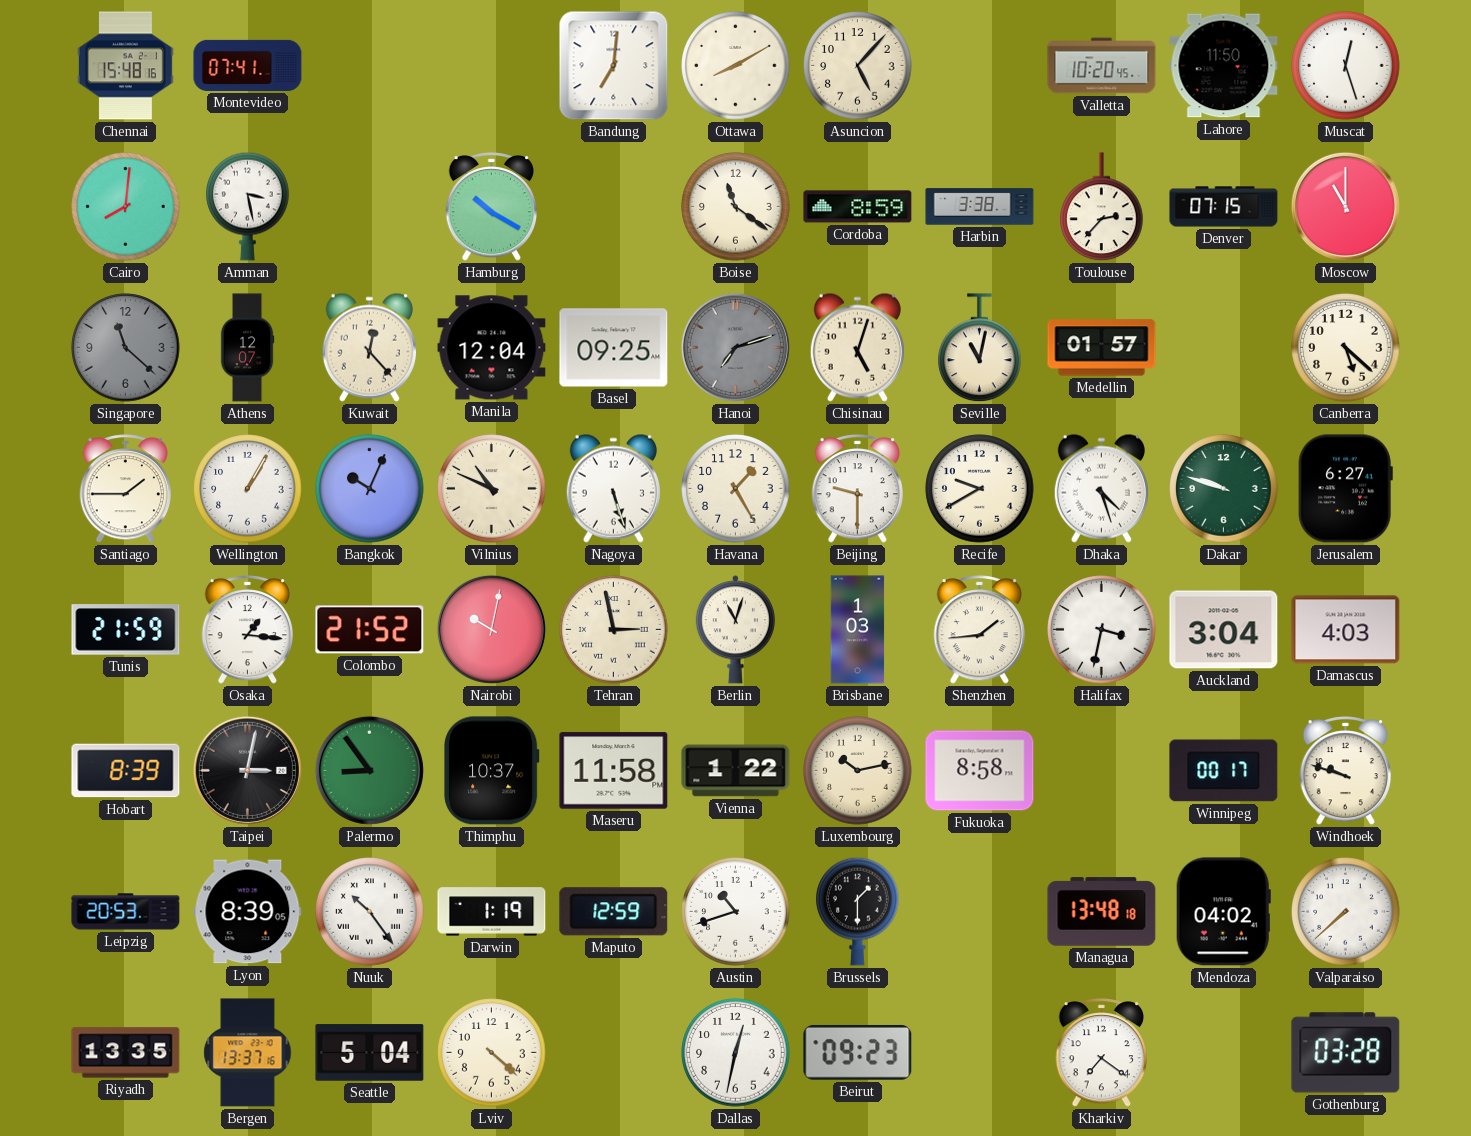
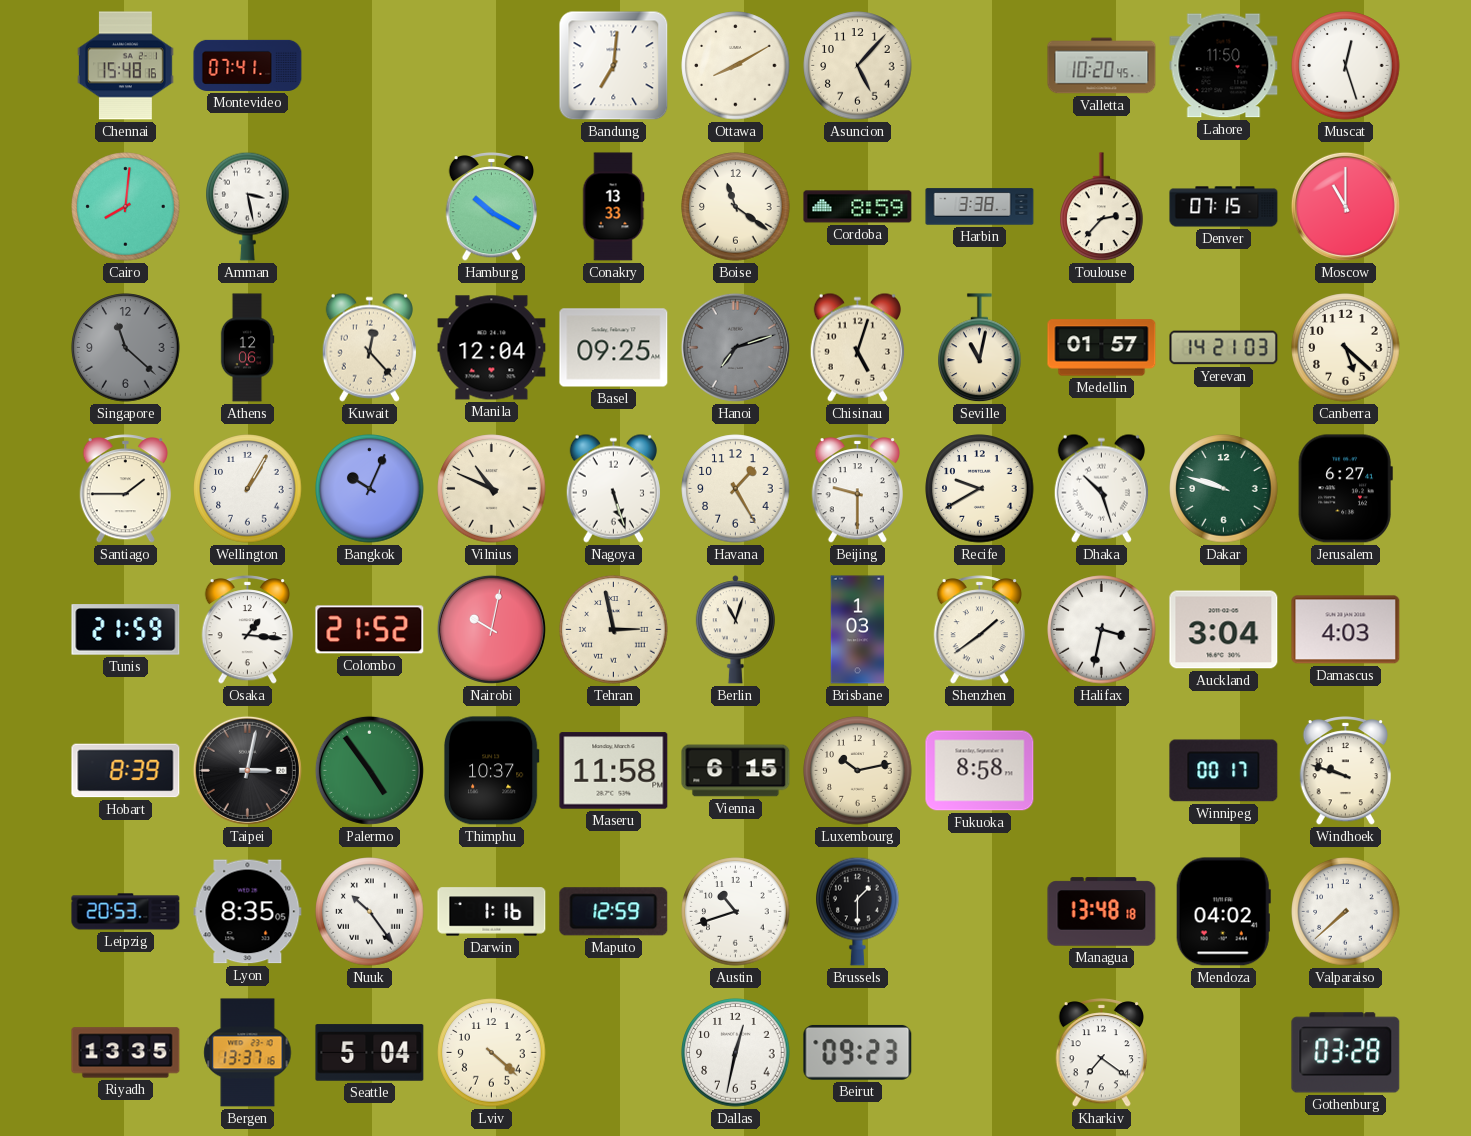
Conakry: none -> 13:33
Athens: 12:07 -> 12:06
Yerevan: none -> 14:21
Dhaka: 4:27 -> 10:27
Shenzhen: 1:44 -> 1:39
Palermo: 8:54 -> 4:54
Vienna: 1:22 -> 6:15
Lyon: 8:39 -> 8:35
Darwin: 1:19 -> 1:16
